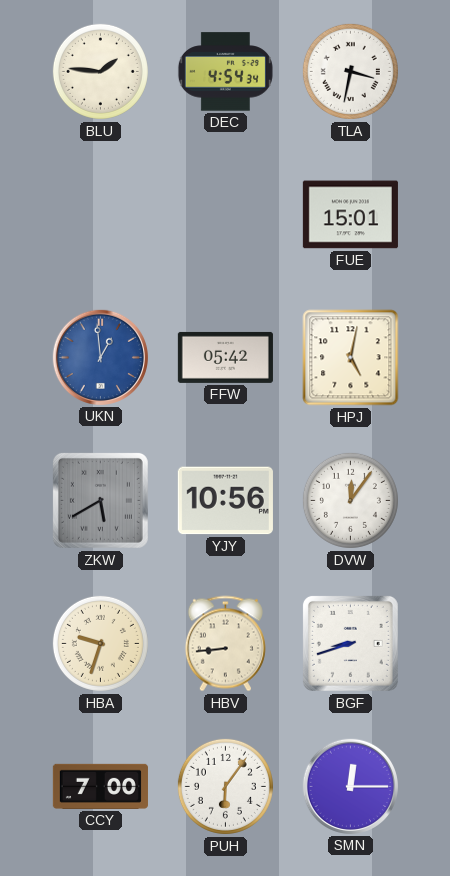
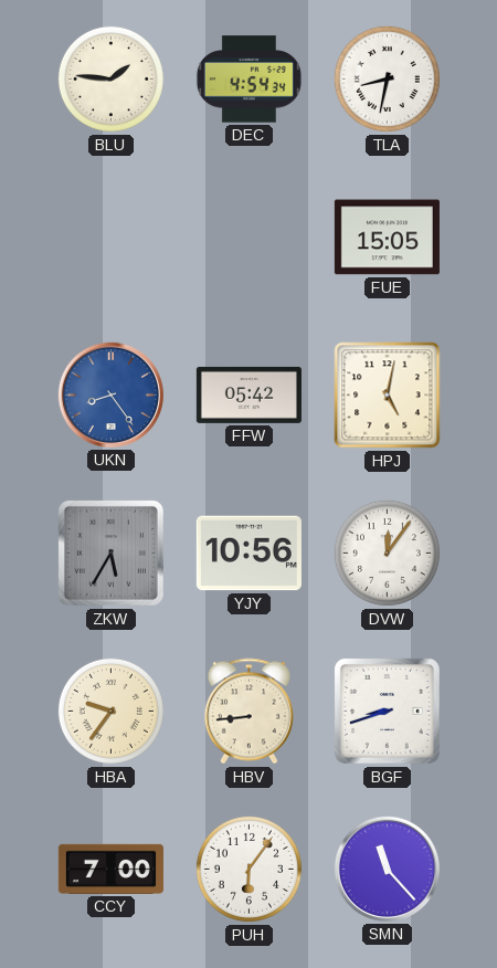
TLA: 3:32 -> 8:32
FUE: 15:01 -> 15:05
UKN: 12:59 -> 8:24
ZKW: 5:40 -> 5:35
HBA: 9:33 -> 9:36
SMN: 12:15 -> 11:23
